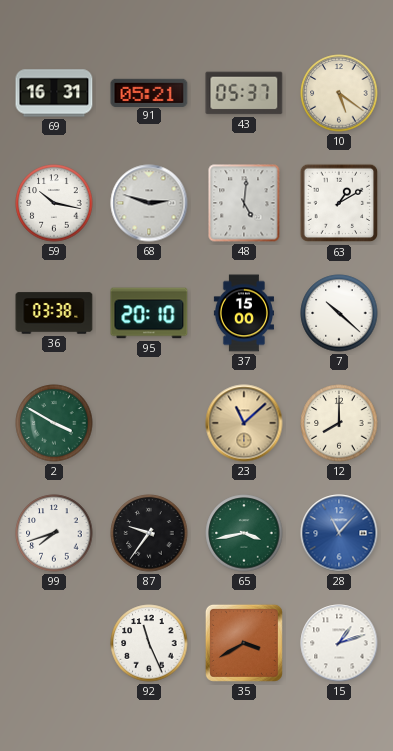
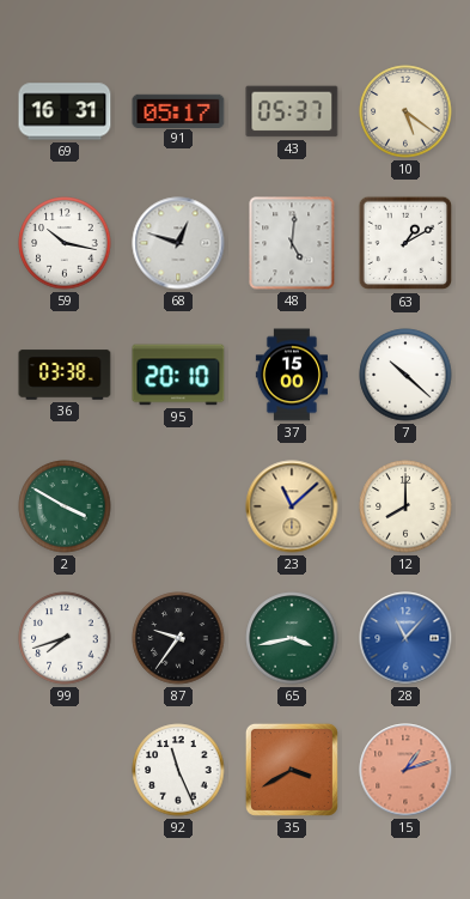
91: 05:21 -> 05:17
68: 2:48 -> 12:48
15 dial: white -> salmon
